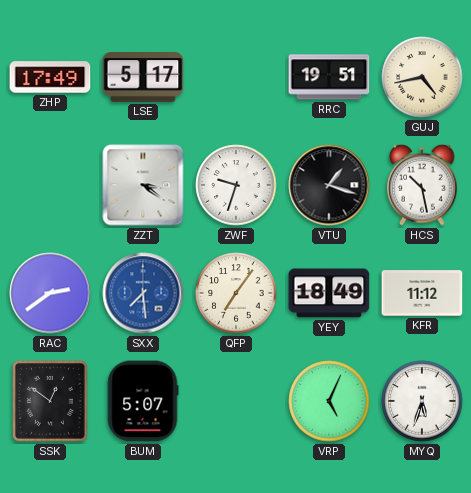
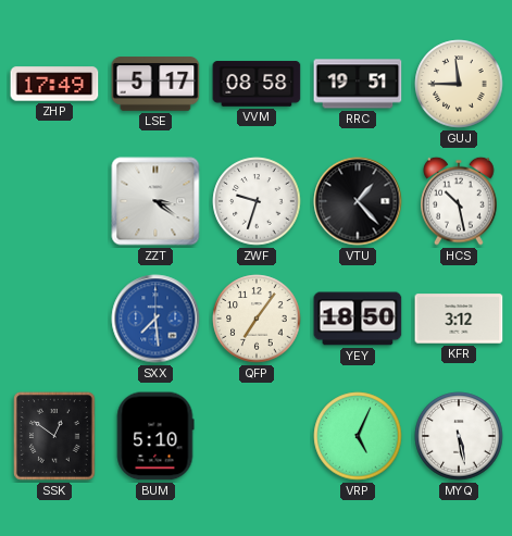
VVM: none -> 08:58
GUJ: 4:43 -> 11:45
VTU: 1:18 -> 1:23
RAC: 2:39 -> none
YEY: 18:49 -> 18:50
KFR: 11:12 -> 3:12
BUM: 5:07 -> 5:10
MYQ: 5:33 -> 5:28
